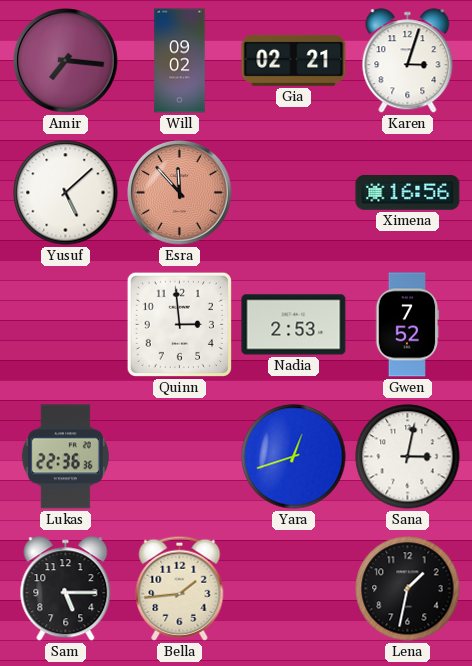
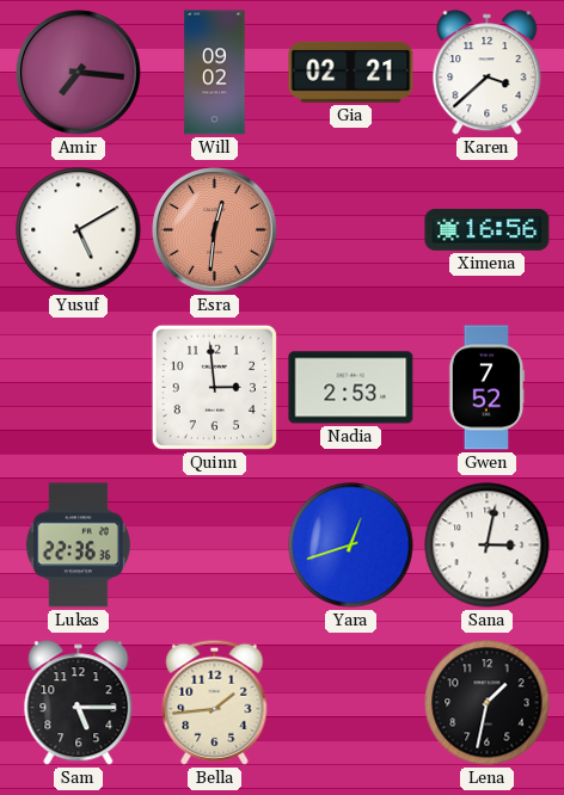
Karen: 3:03 -> 3:38
Yusuf: 5:08 -> 5:10
Esra: 11:53 -> 12:31
